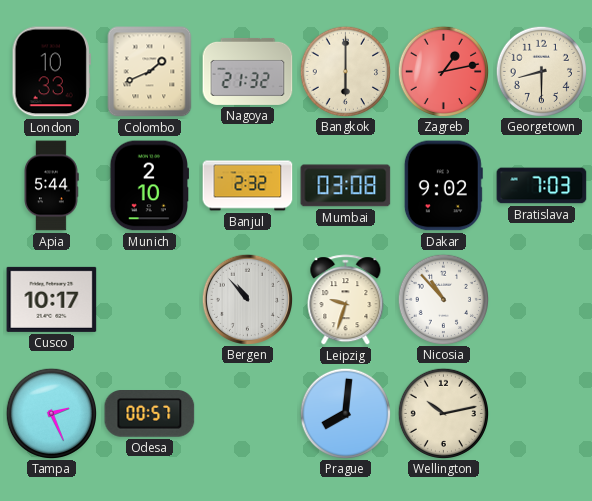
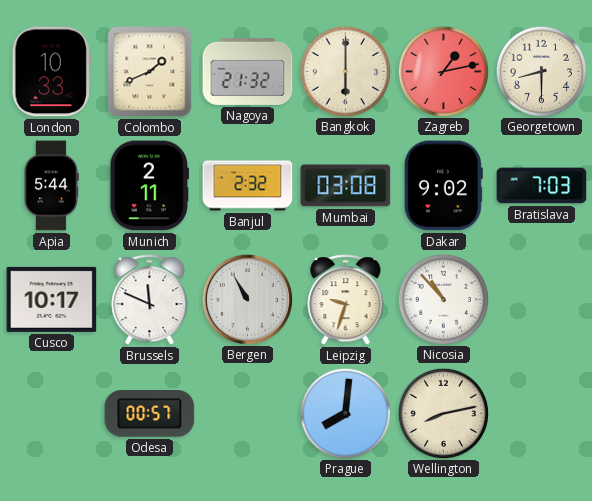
Munich: 2:10 -> 2:11
Brussels: none -> 11:49
Bergen: 10:53 -> 10:55
Tampa: 2:26 -> none
Wellington: 10:13 -> 8:13
